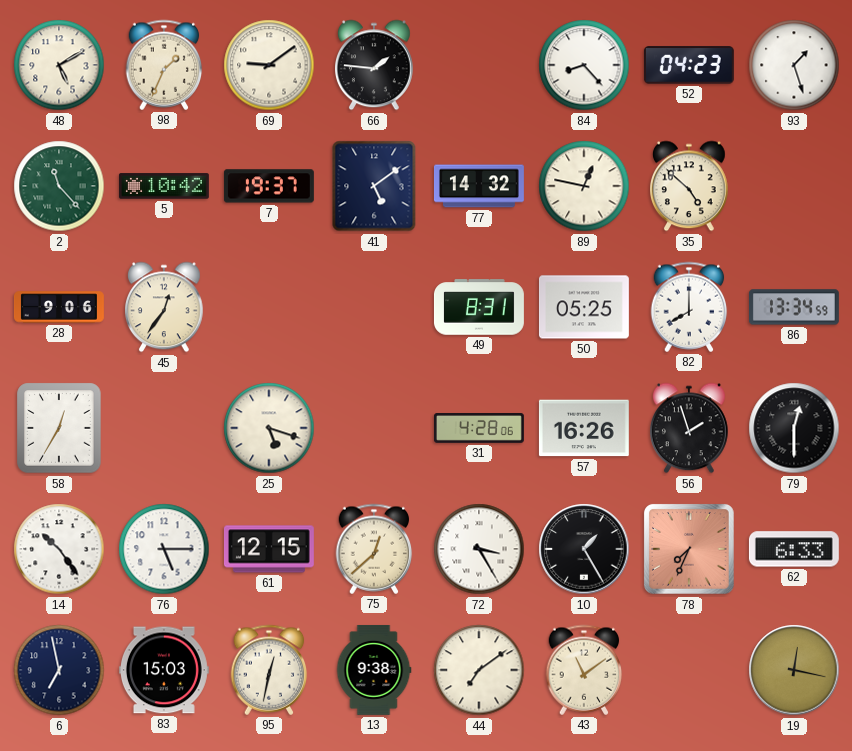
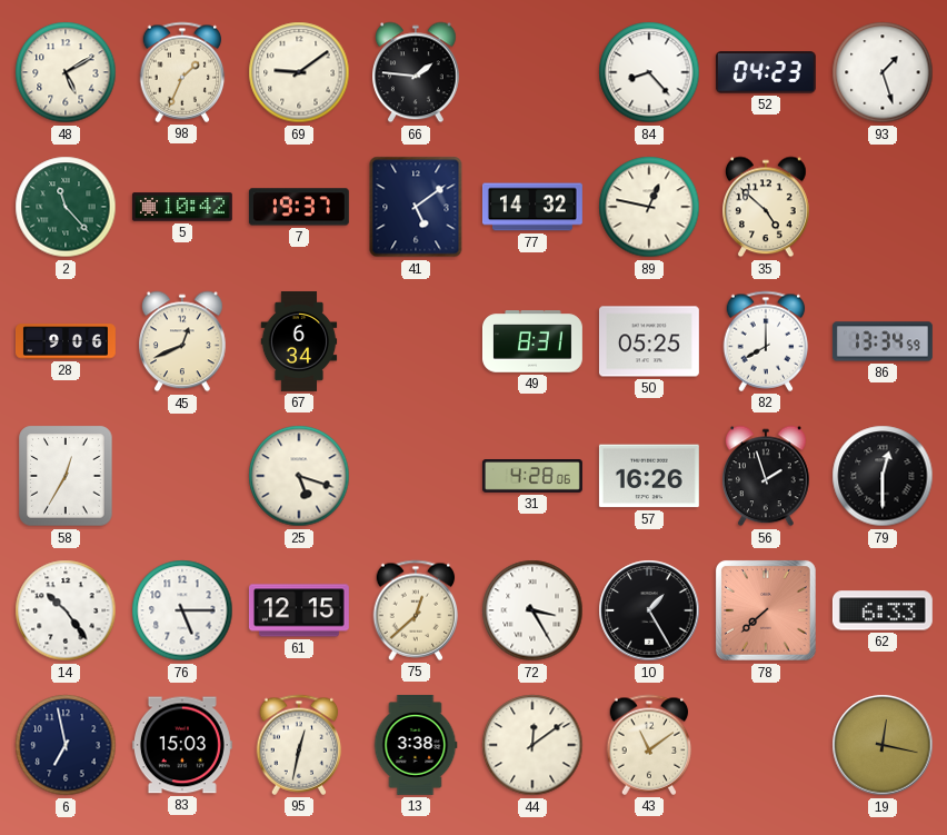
45: 12:36 -> 12:41
67: none -> 6:34
78: 7:34 -> 7:38
13: 9:38 -> 3:38
44: 7:09 -> 12:09
